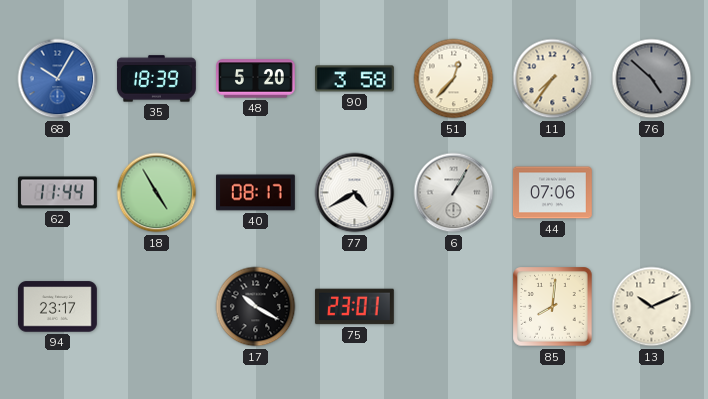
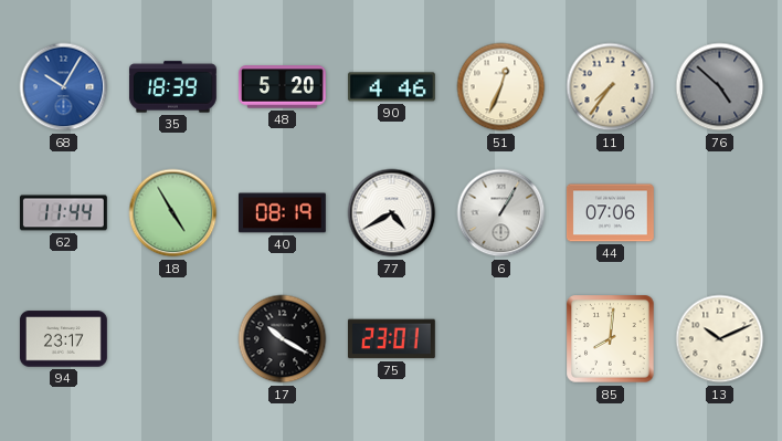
90: 3:58 -> 4:46
51: 12:37 -> 12:34
40: 08:17 -> 08:19
